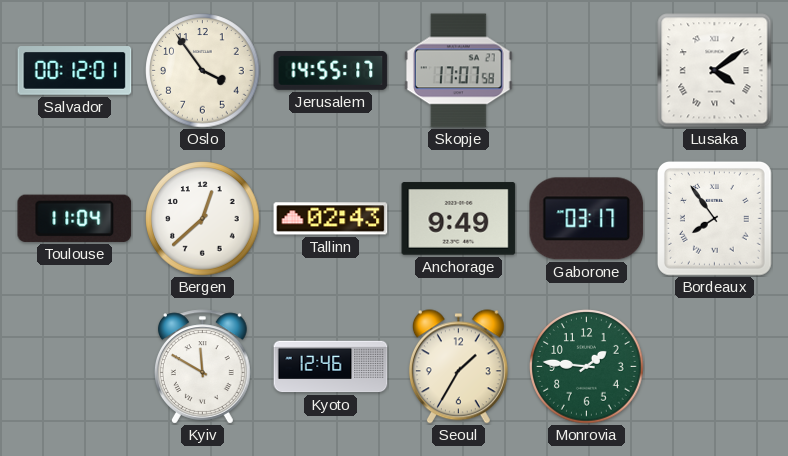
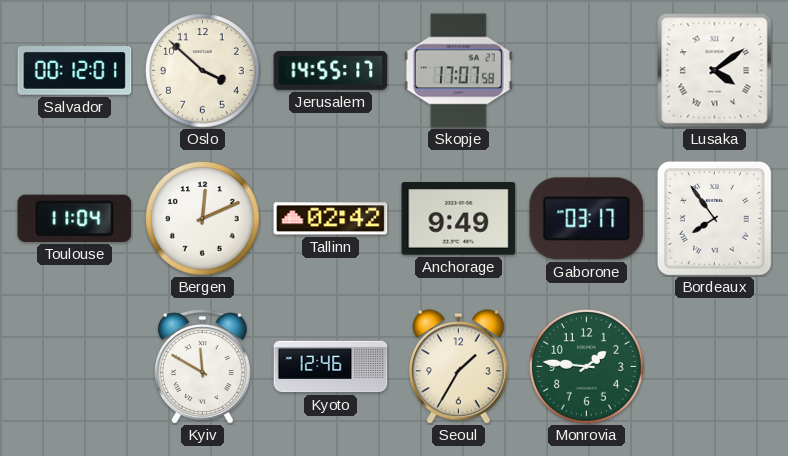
Oslo: 3:54 -> 3:52
Bergen: 12:38 -> 12:11
Tallinn: 02:43 -> 02:42
